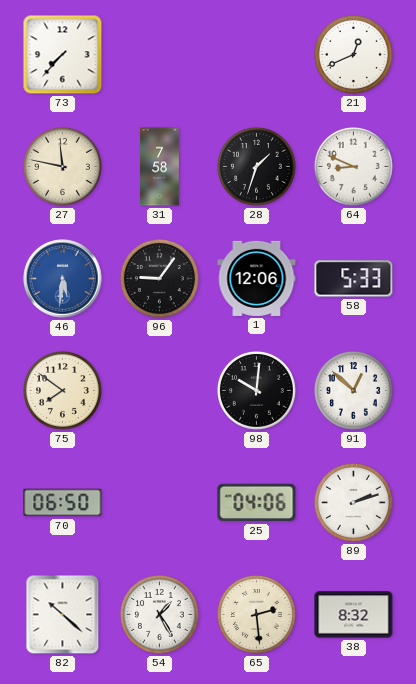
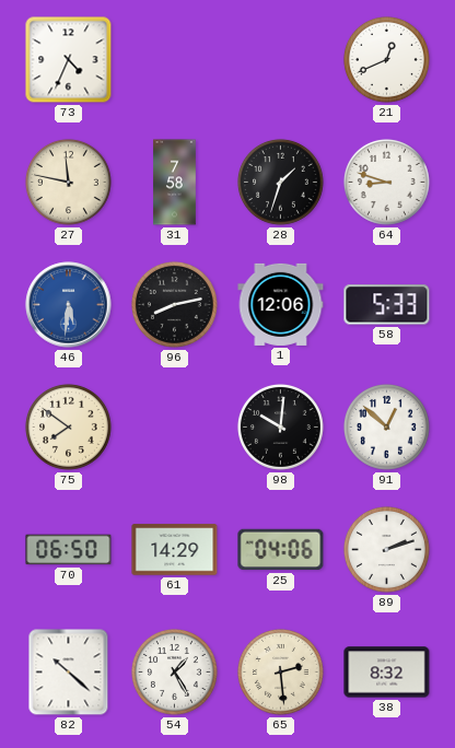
73: 7:37 -> 4:34
64: 8:49 -> 8:48
96: 9:06 -> 8:13
61: none -> 14:29
